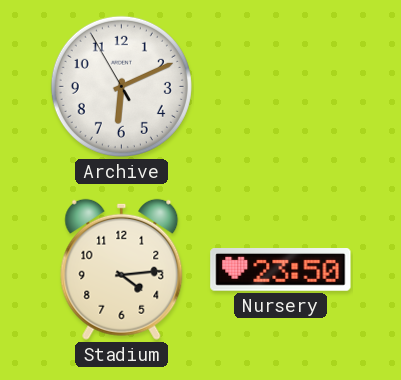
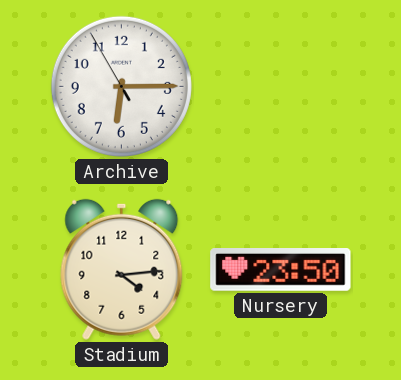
Archive: 6:10 -> 6:14
